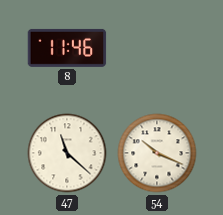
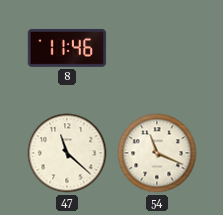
54: 10:19 -> 11:19
